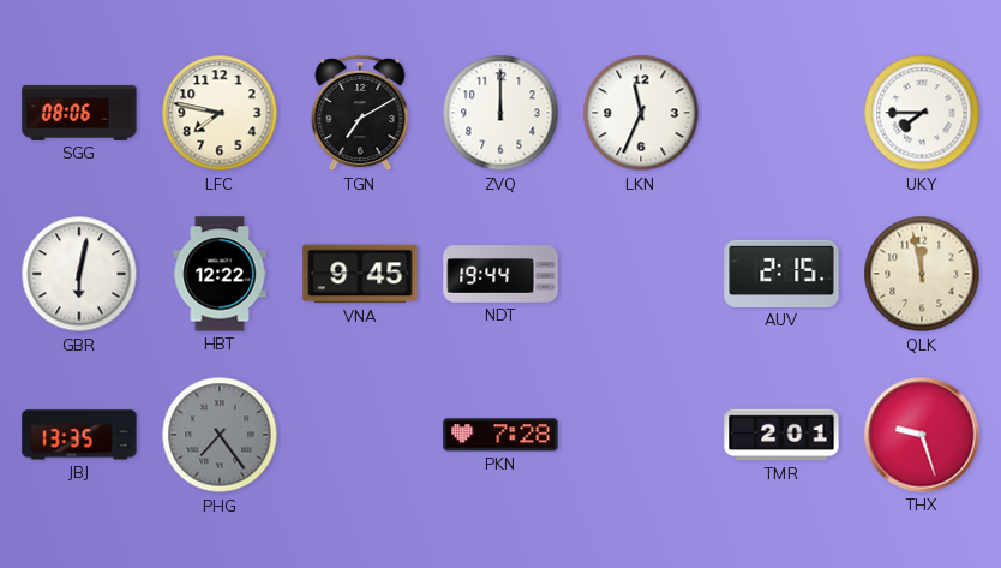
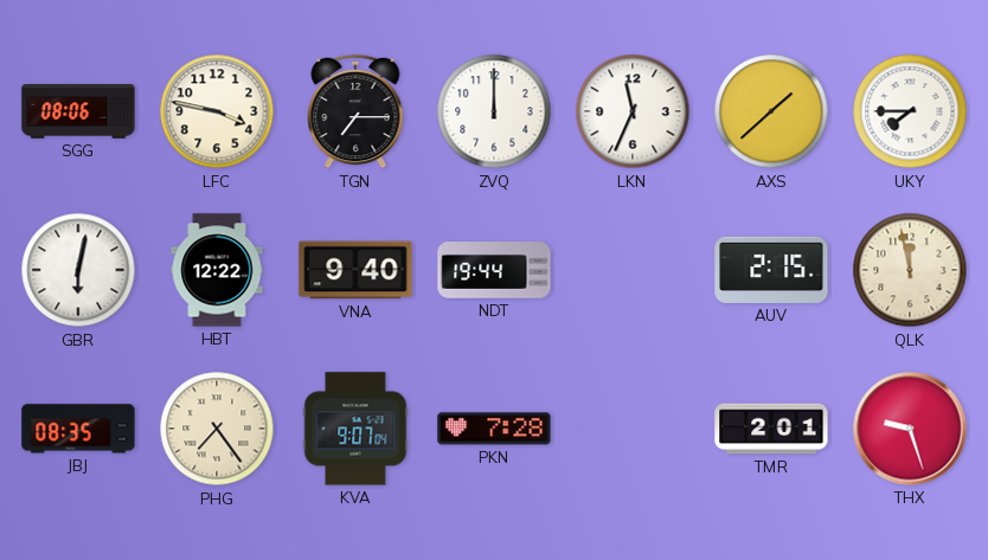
LFC: 7:47 -> 3:47
TGN: 7:10 -> 7:15
AXS: none -> 1:38
VNA: 9:45 -> 9:40
JBJ: 13:35 -> 08:35
PHG dial: grey -> cream
KVA: none -> 9:07
